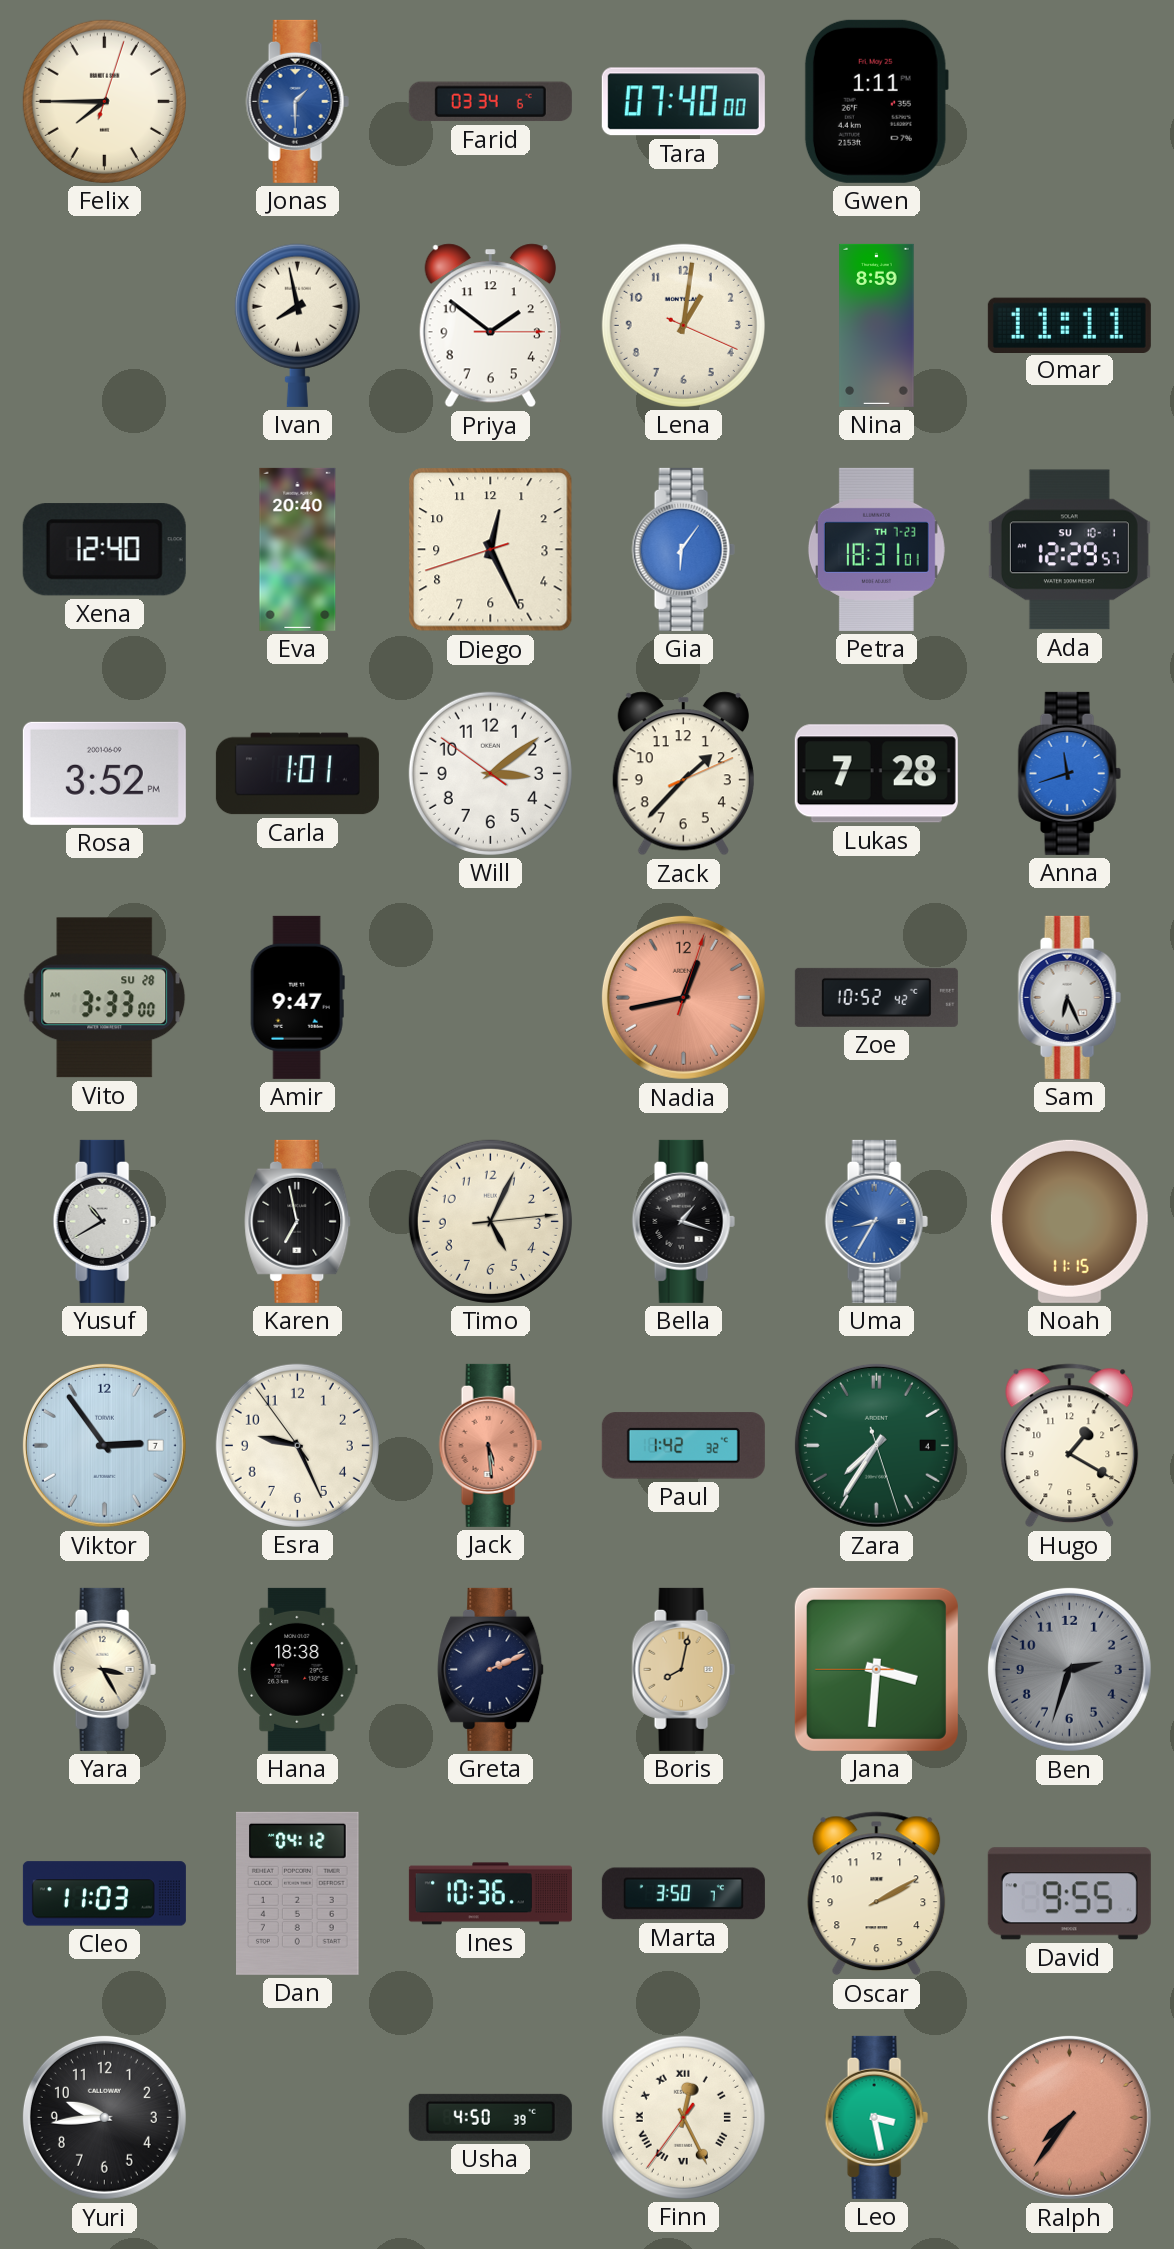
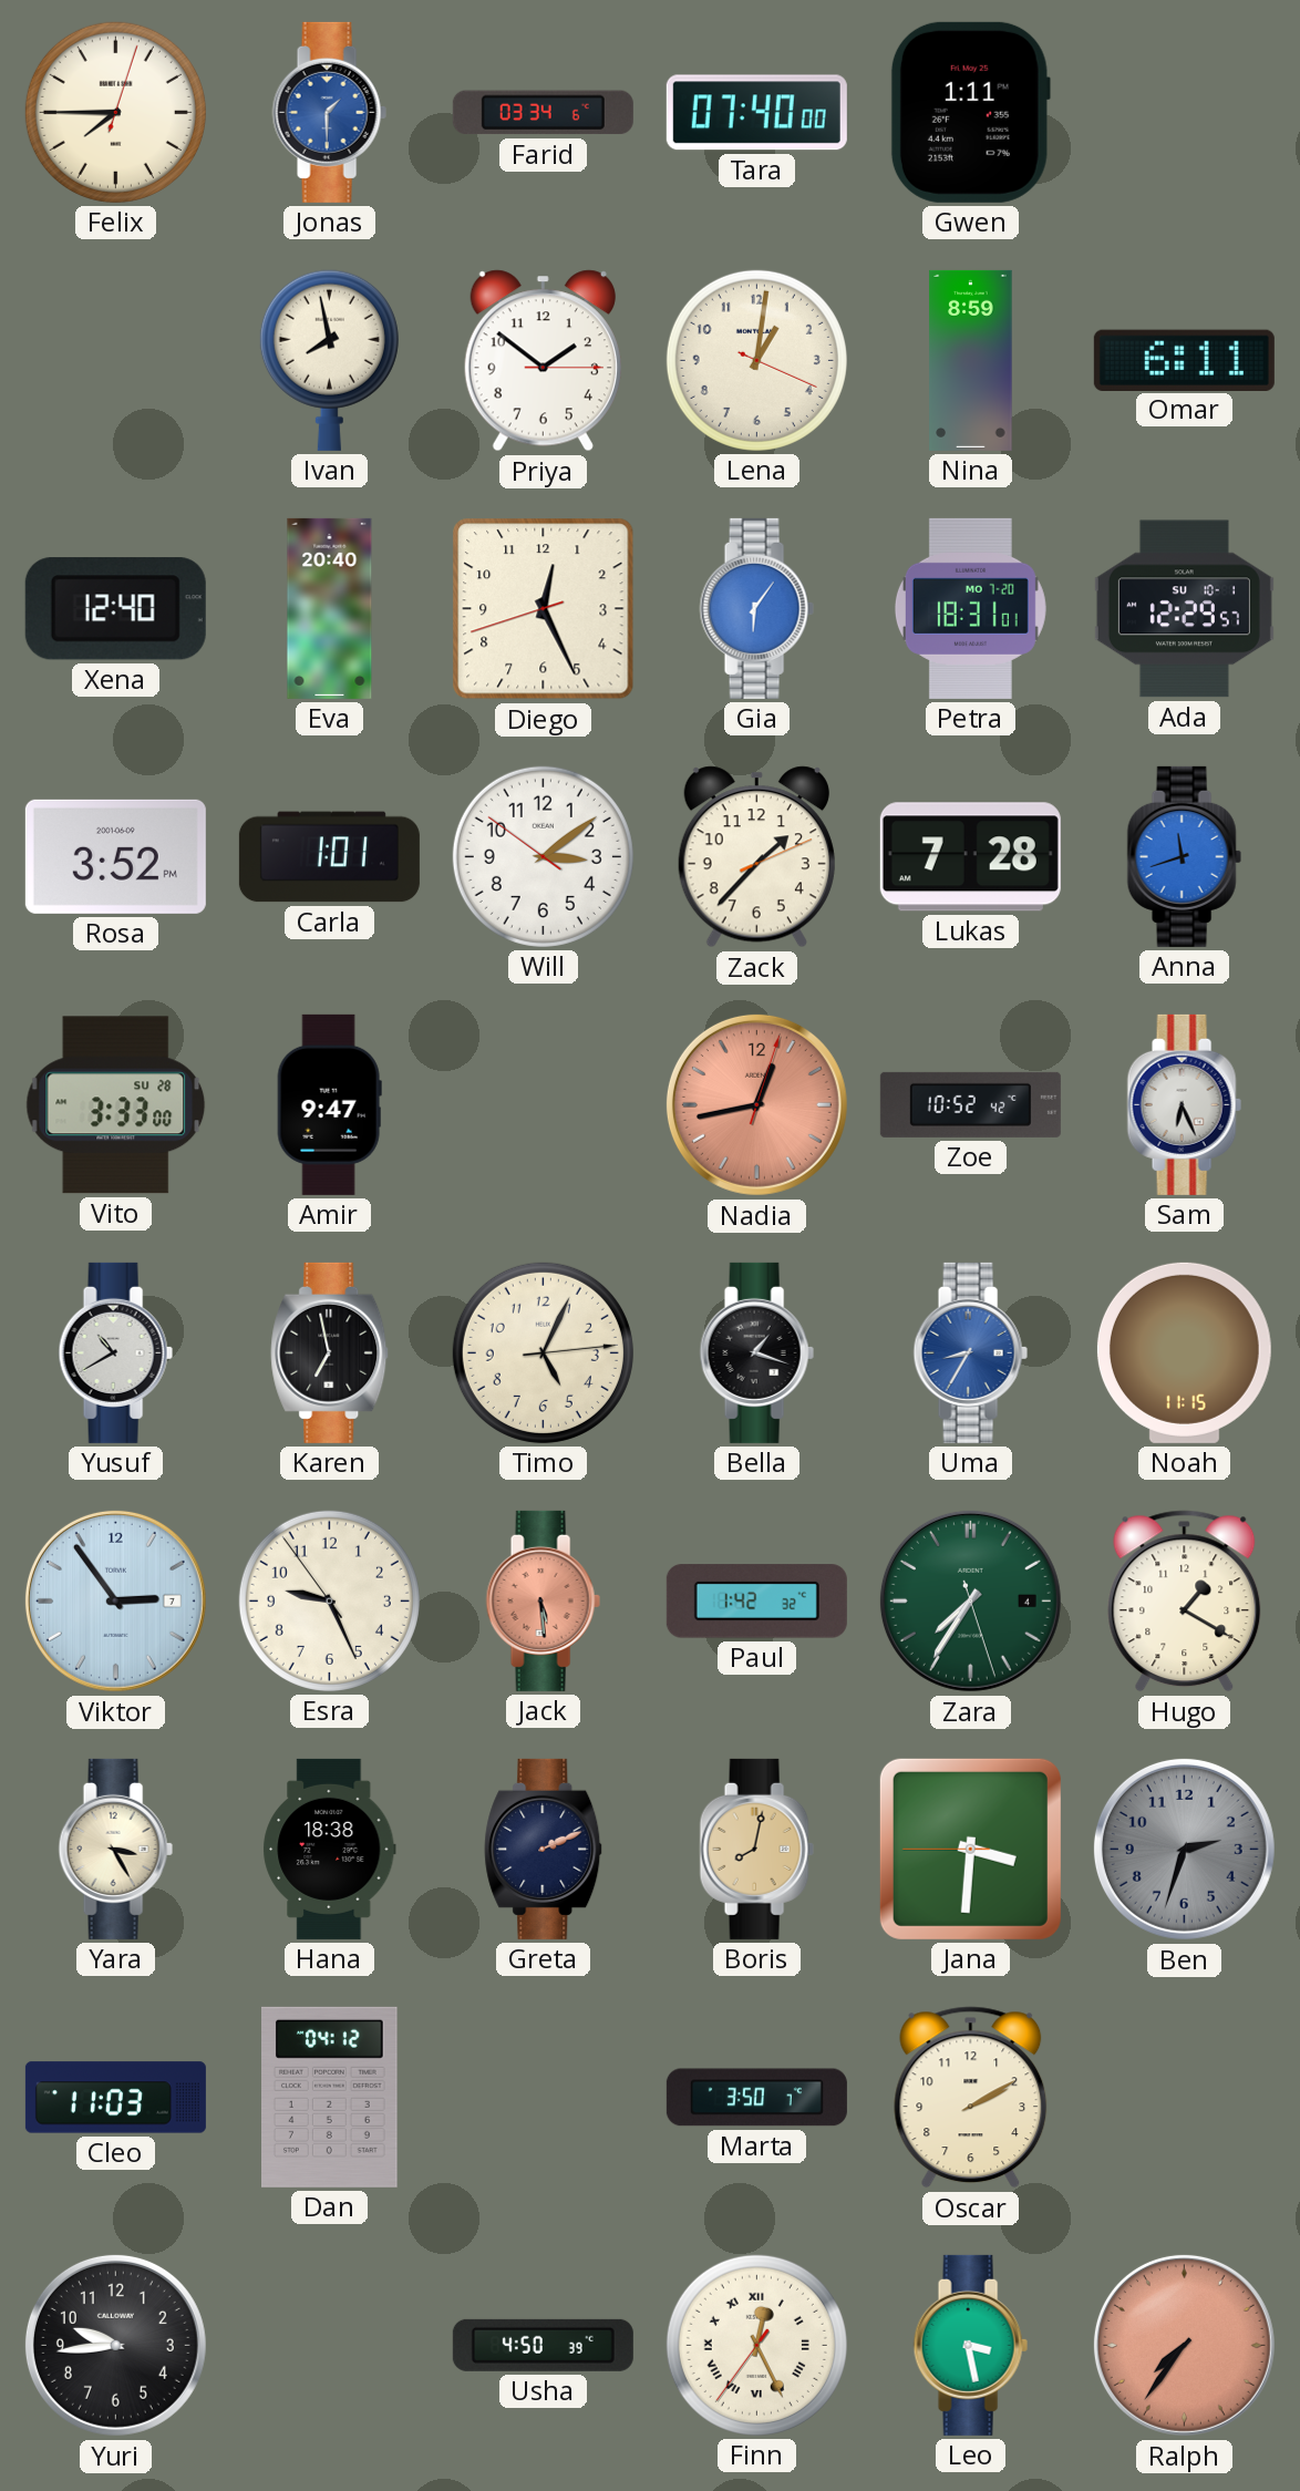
Omar: 11:11 -> 6:11
Petra date: TH 7-23 -> MO 7-20
Ines: 10:36 -> none
David: 9:55 -> none
